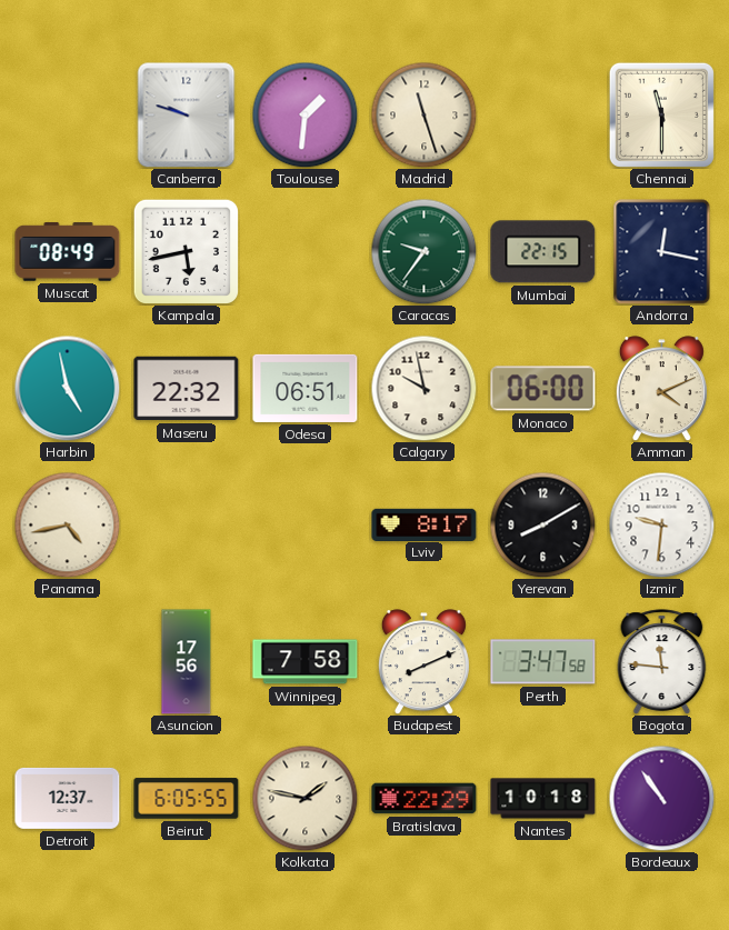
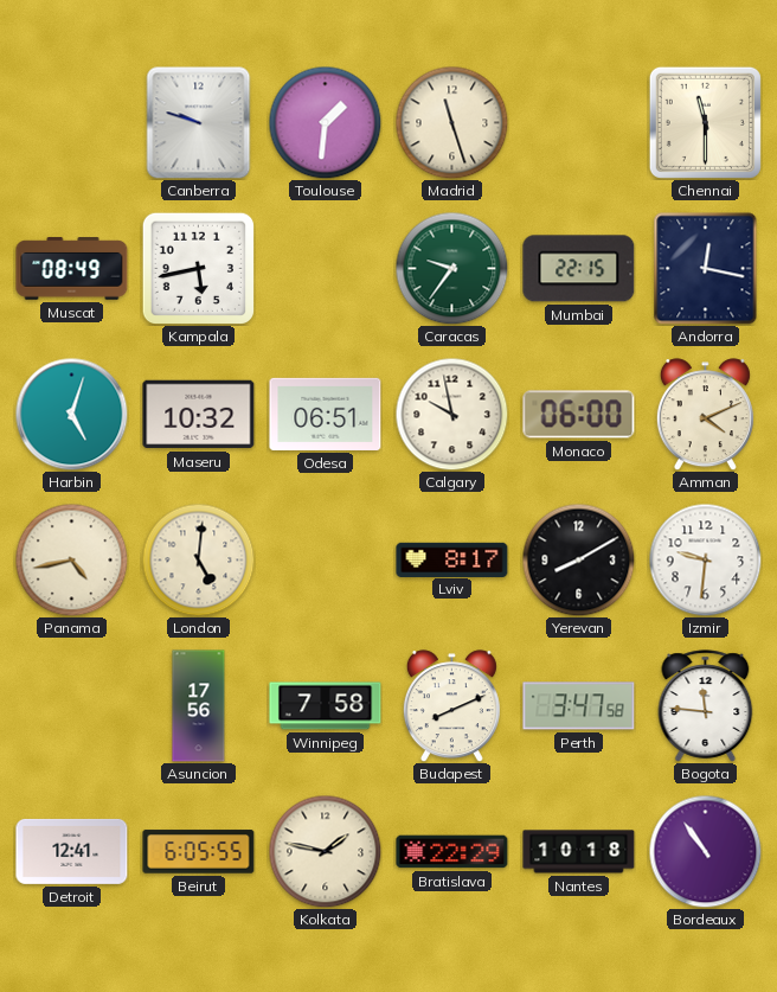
Harbin: 4:58 -> 5:03
Maseru: 22:32 -> 10:32
London: none -> 5:01
Detroit: 12:37 -> 12:41
